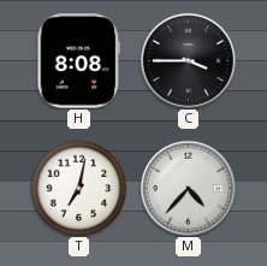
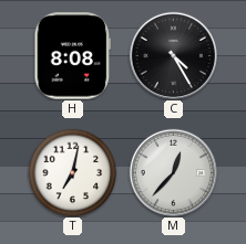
C: 3:45 -> 4:25
M: 4:37 -> 12:37
